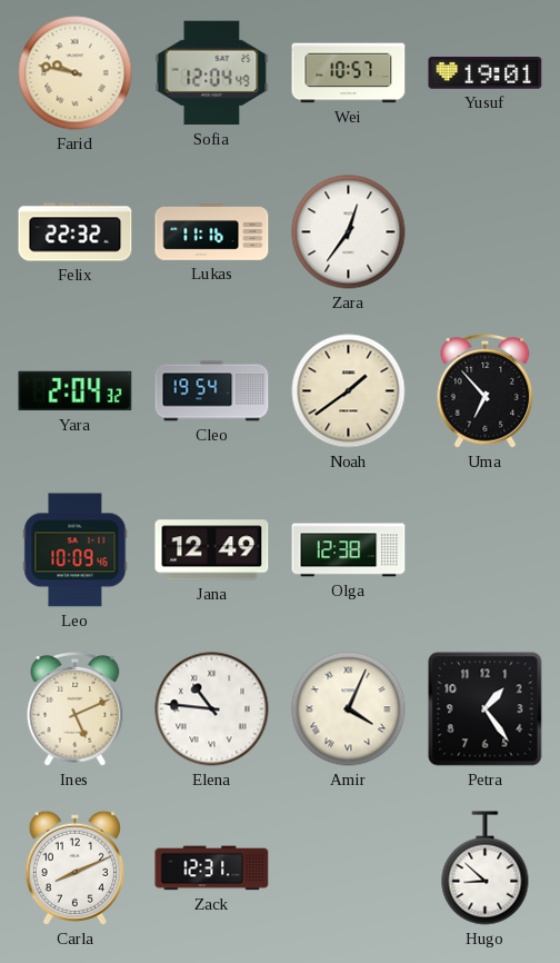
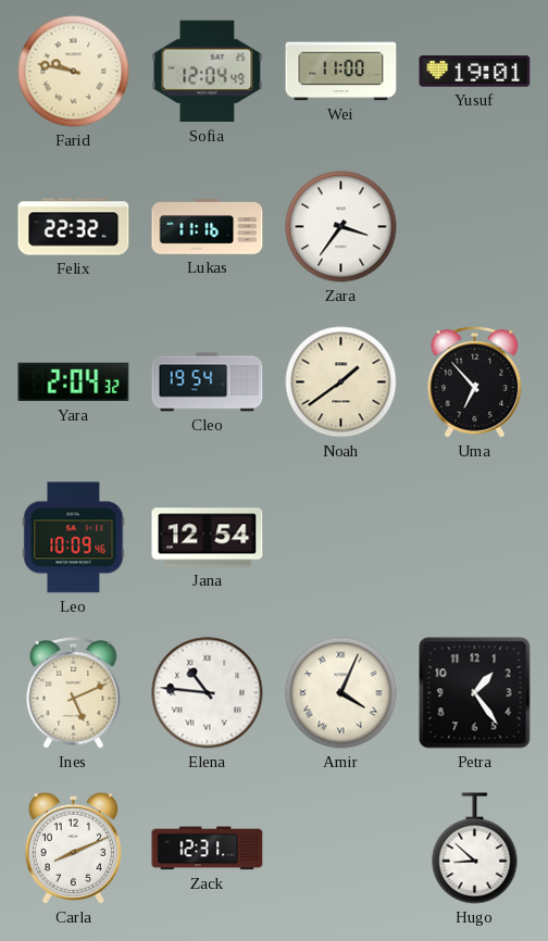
Wei: 10:57 -> 11:00
Zara: 12:36 -> 3:36
Jana: 12:49 -> 12:54
Olga: 12:38 -> none
